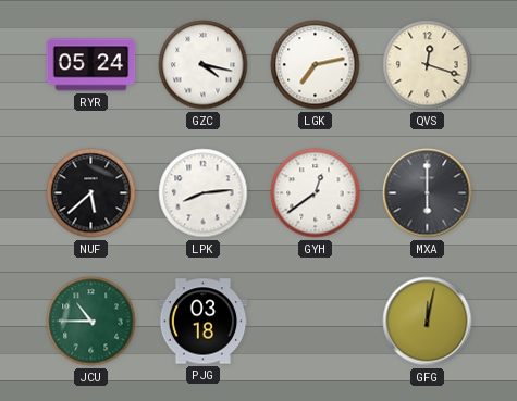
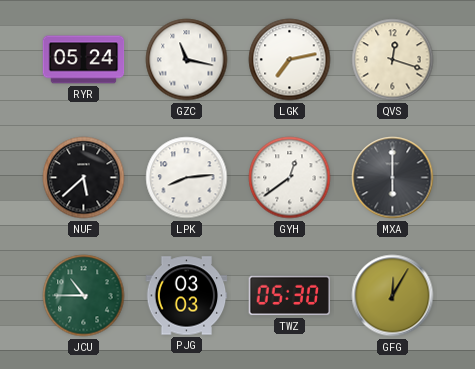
GZC: 4:17 -> 11:17
PJG: 03:18 -> 03:03
TWZ: none -> 05:30
GFG: 12:02 -> 12:05
